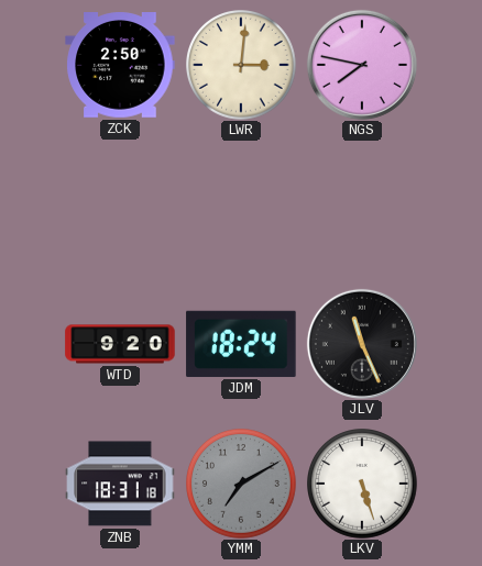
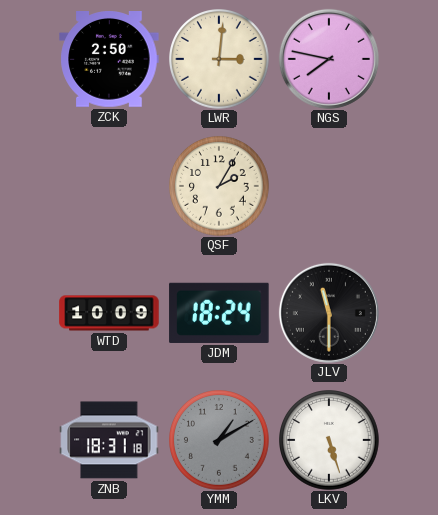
QSF: none -> 2:05
WTD: 9:20 -> 10:09
JLV: 11:26 -> 11:30
YMM: 7:10 -> 1:10
